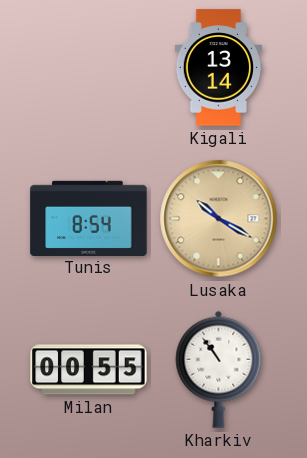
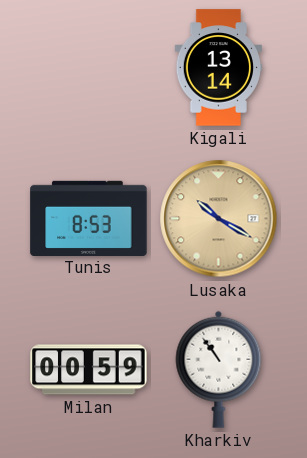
Tunis: 8:54 -> 8:53
Milan: 00:55 -> 00:59
